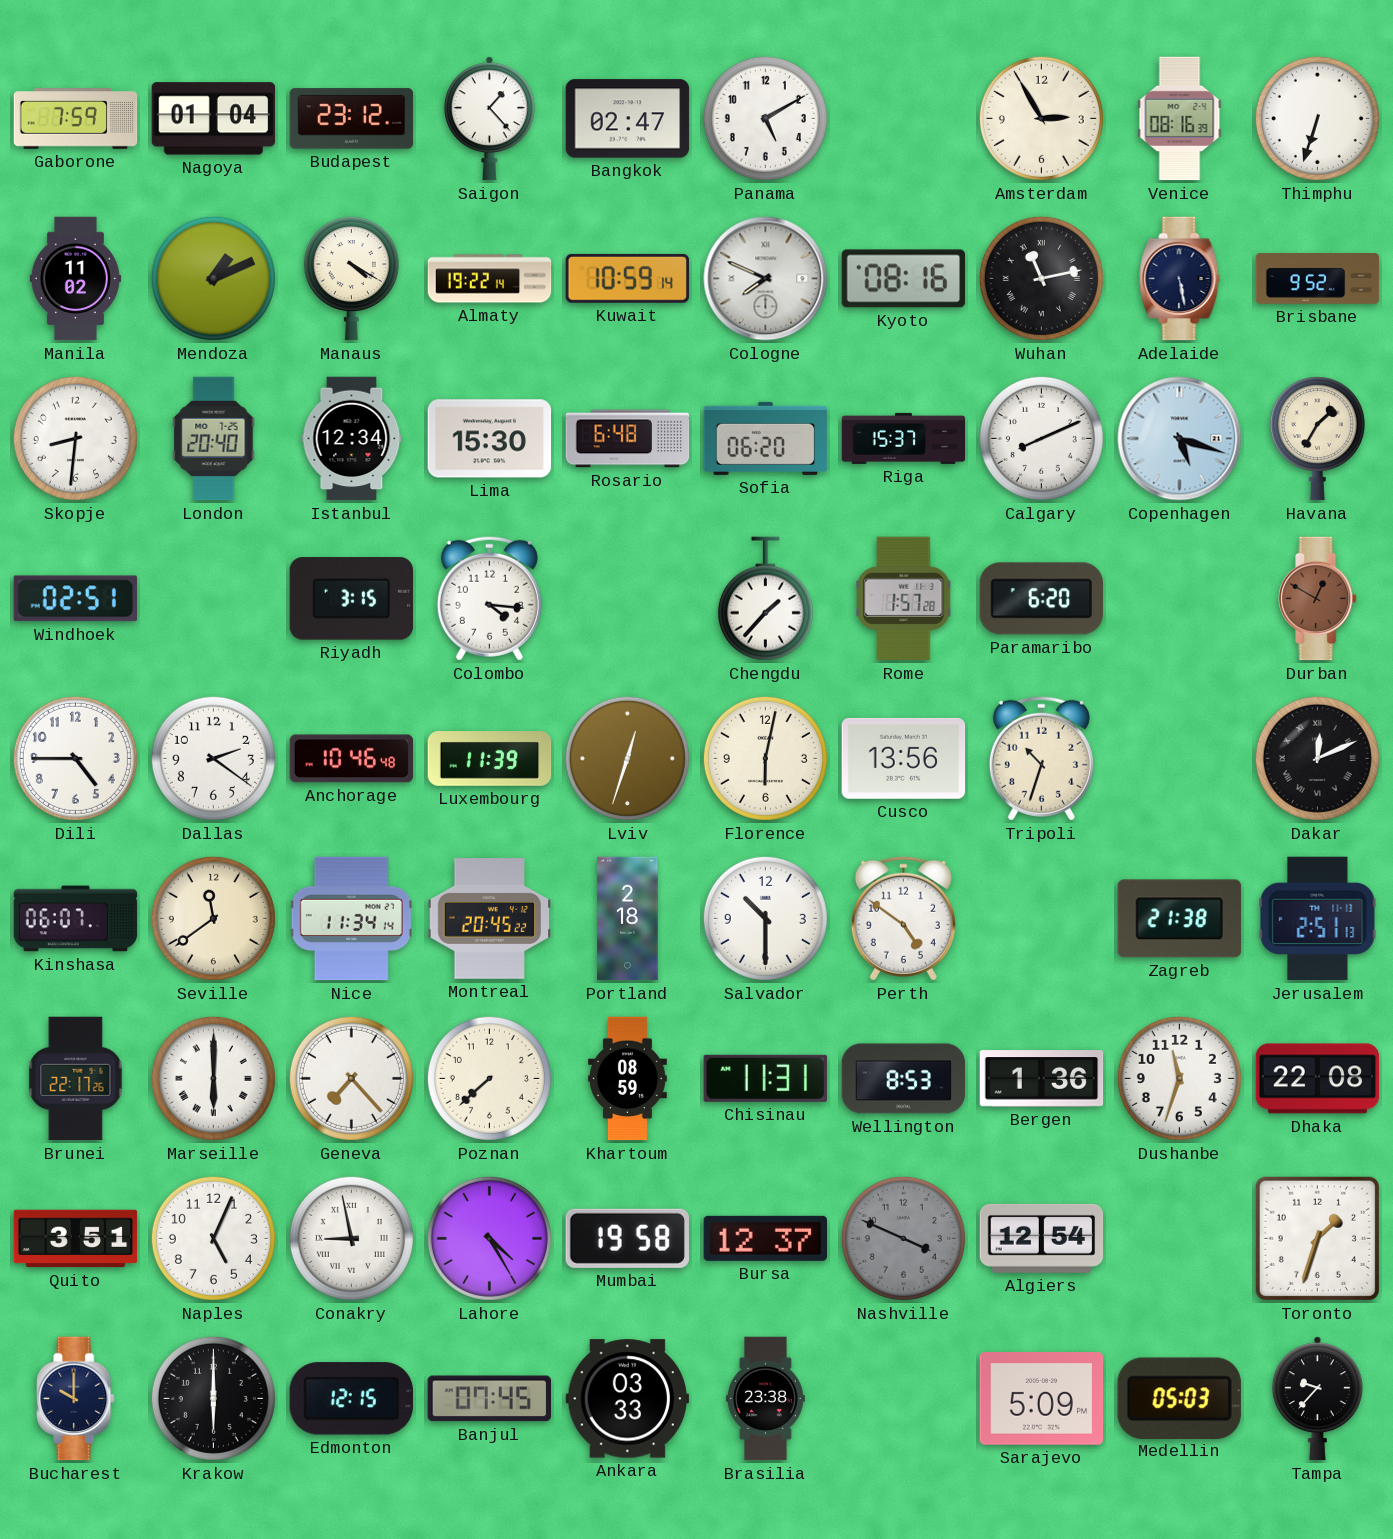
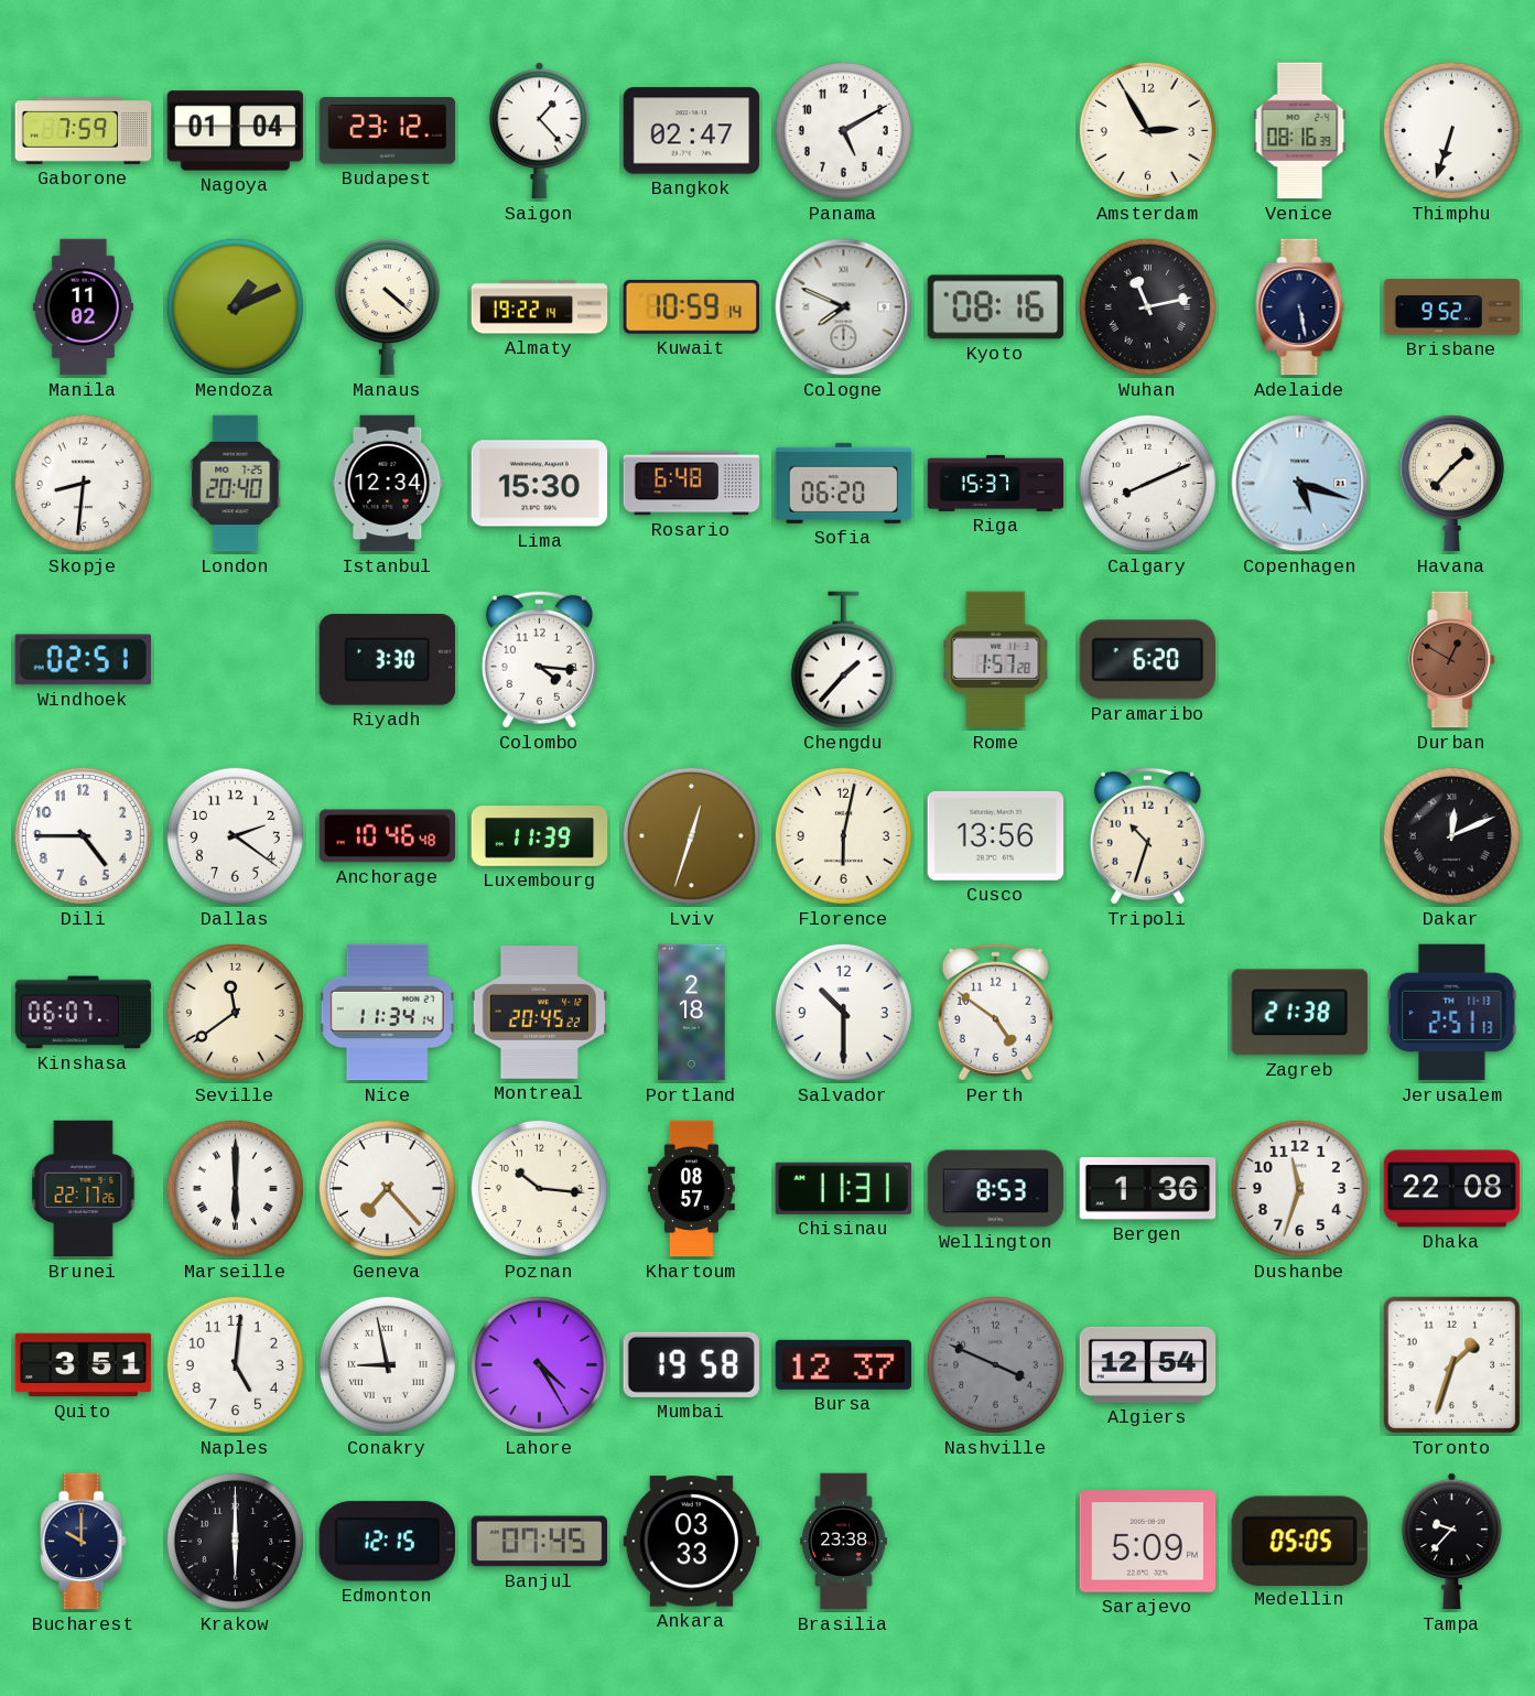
Manaus: 4:20 -> 4:22
Havana: 1:35 -> 1:37
Riyadh: 3:15 -> 3:30
Poznan: 7:38 -> 10:16
Khartoum: 08:59 -> 08:57
Naples: 5:04 -> 5:01
Medellin: 05:03 -> 05:05
